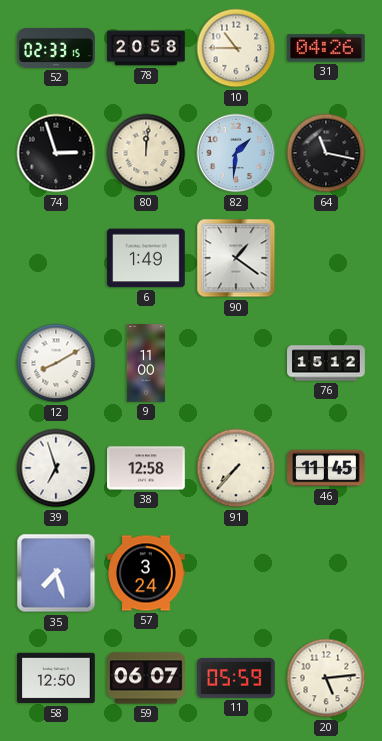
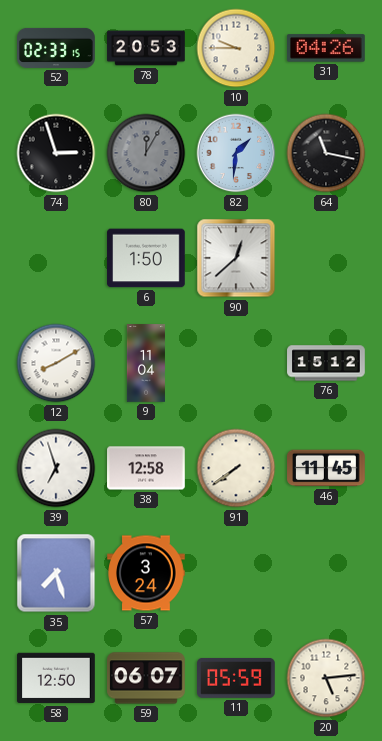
78: 20:58 -> 20:53
10: 10:45 -> 9:45
80: 12:01 -> 12:05
80 dial: cream -> grey
6: 1:49 -> 1:50
90: 1:21 -> 12:38
9: 11:00 -> 11:04
91: 7:37 -> 7:39
